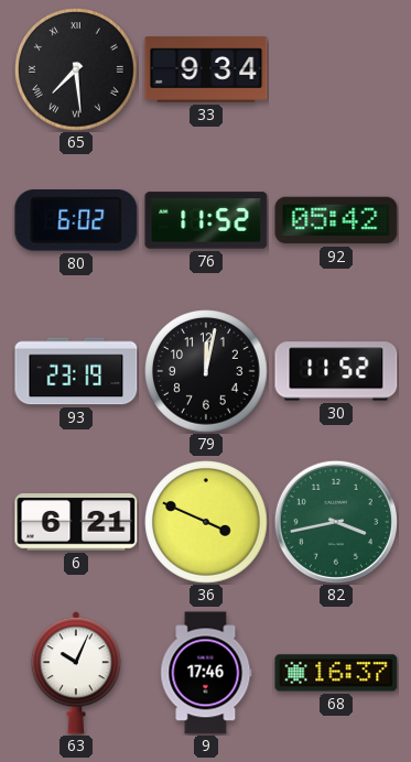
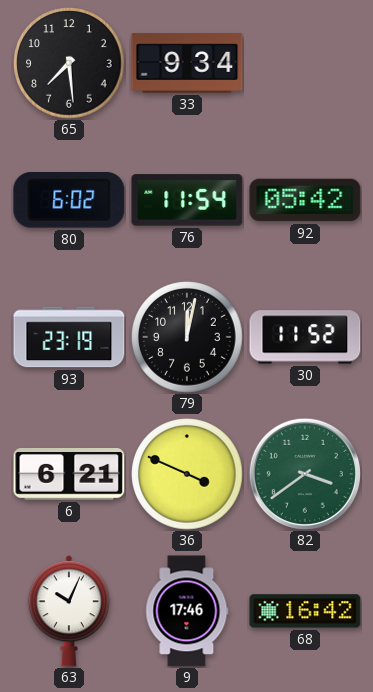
65 numerals: Roman -> Arabic
76: 11:52 -> 11:54
82: 3:43 -> 3:39
68: 16:37 -> 16:42
